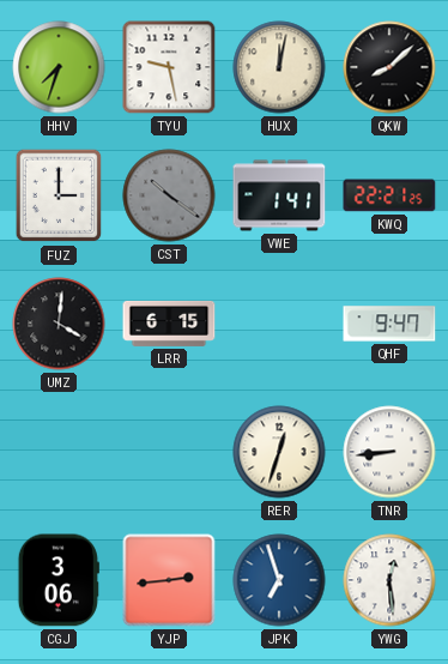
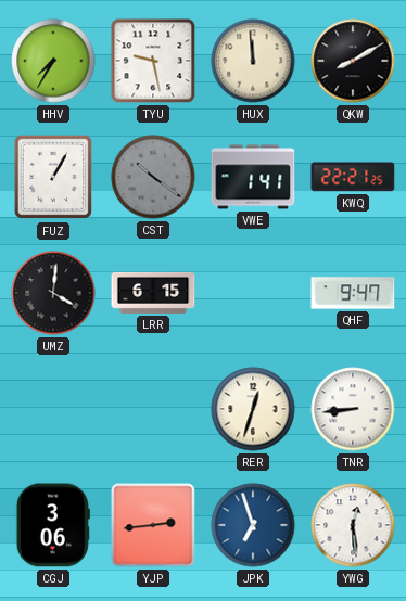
HHV: 7:33 -> 7:35
HUX: 12:02 -> 11:59
QKW: 8:08 -> 8:10
FUZ: 3:00 -> 1:05
